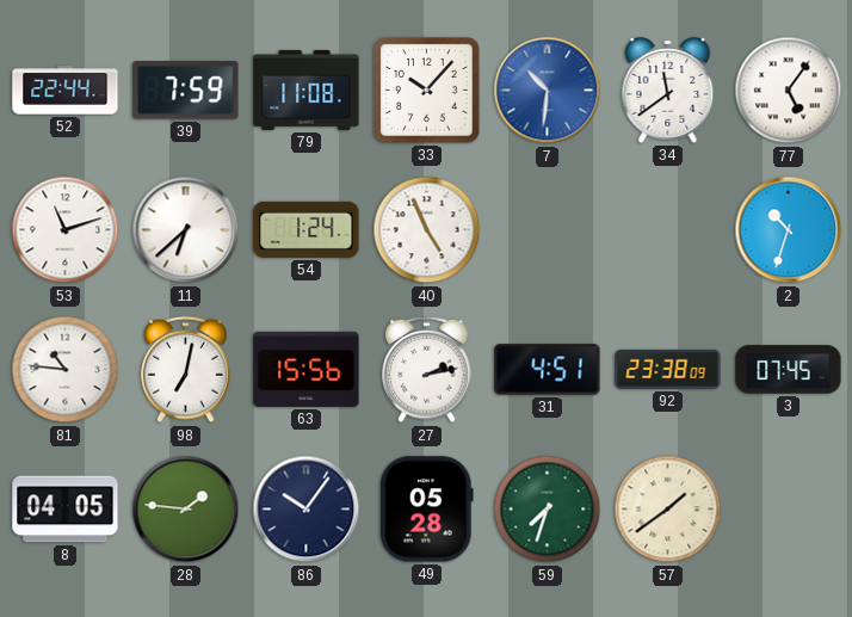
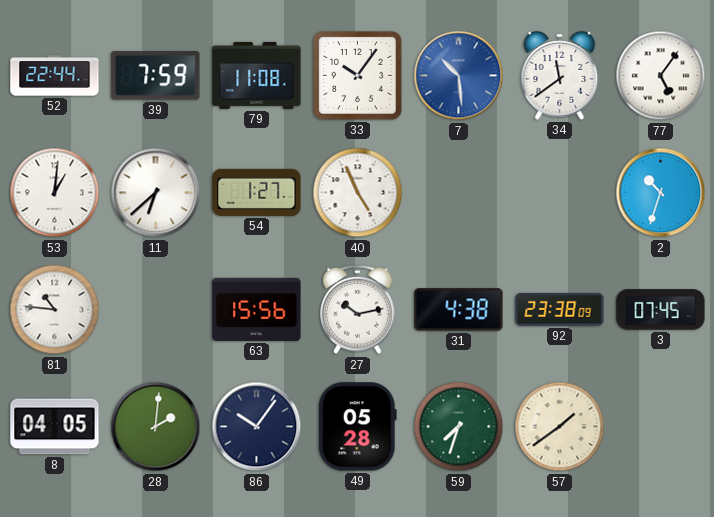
33: 10:07 -> 10:06
7: 10:31 -> 10:29
53: 11:12 -> 1:01
54: 1:24 -> 1:27
98: 7:02 -> none
27: 2:13 -> 10:13
31: 4:51 -> 4:38
28: 1:46 -> 2:01
